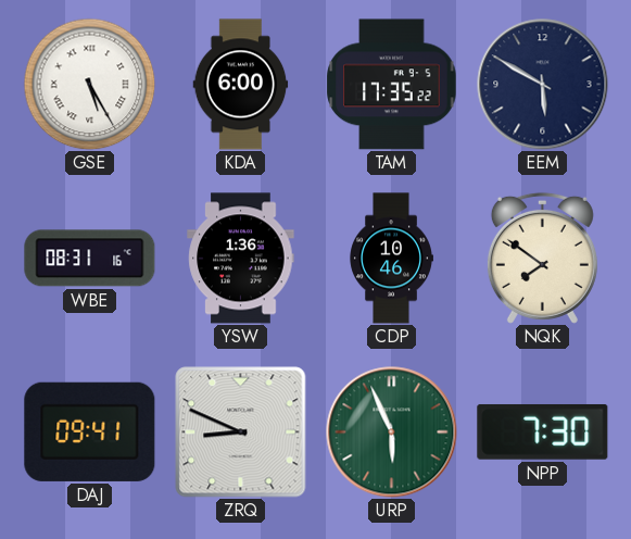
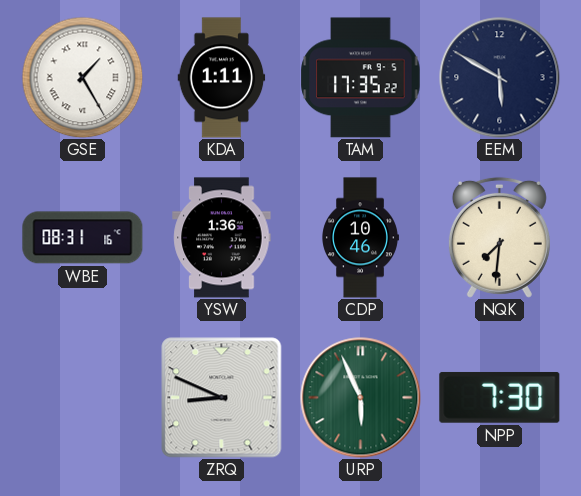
GSE: 5:25 -> 1:25
KDA: 6:00 -> 1:11
NQK: 7:51 -> 7:31
DAJ: 09:41 -> none
